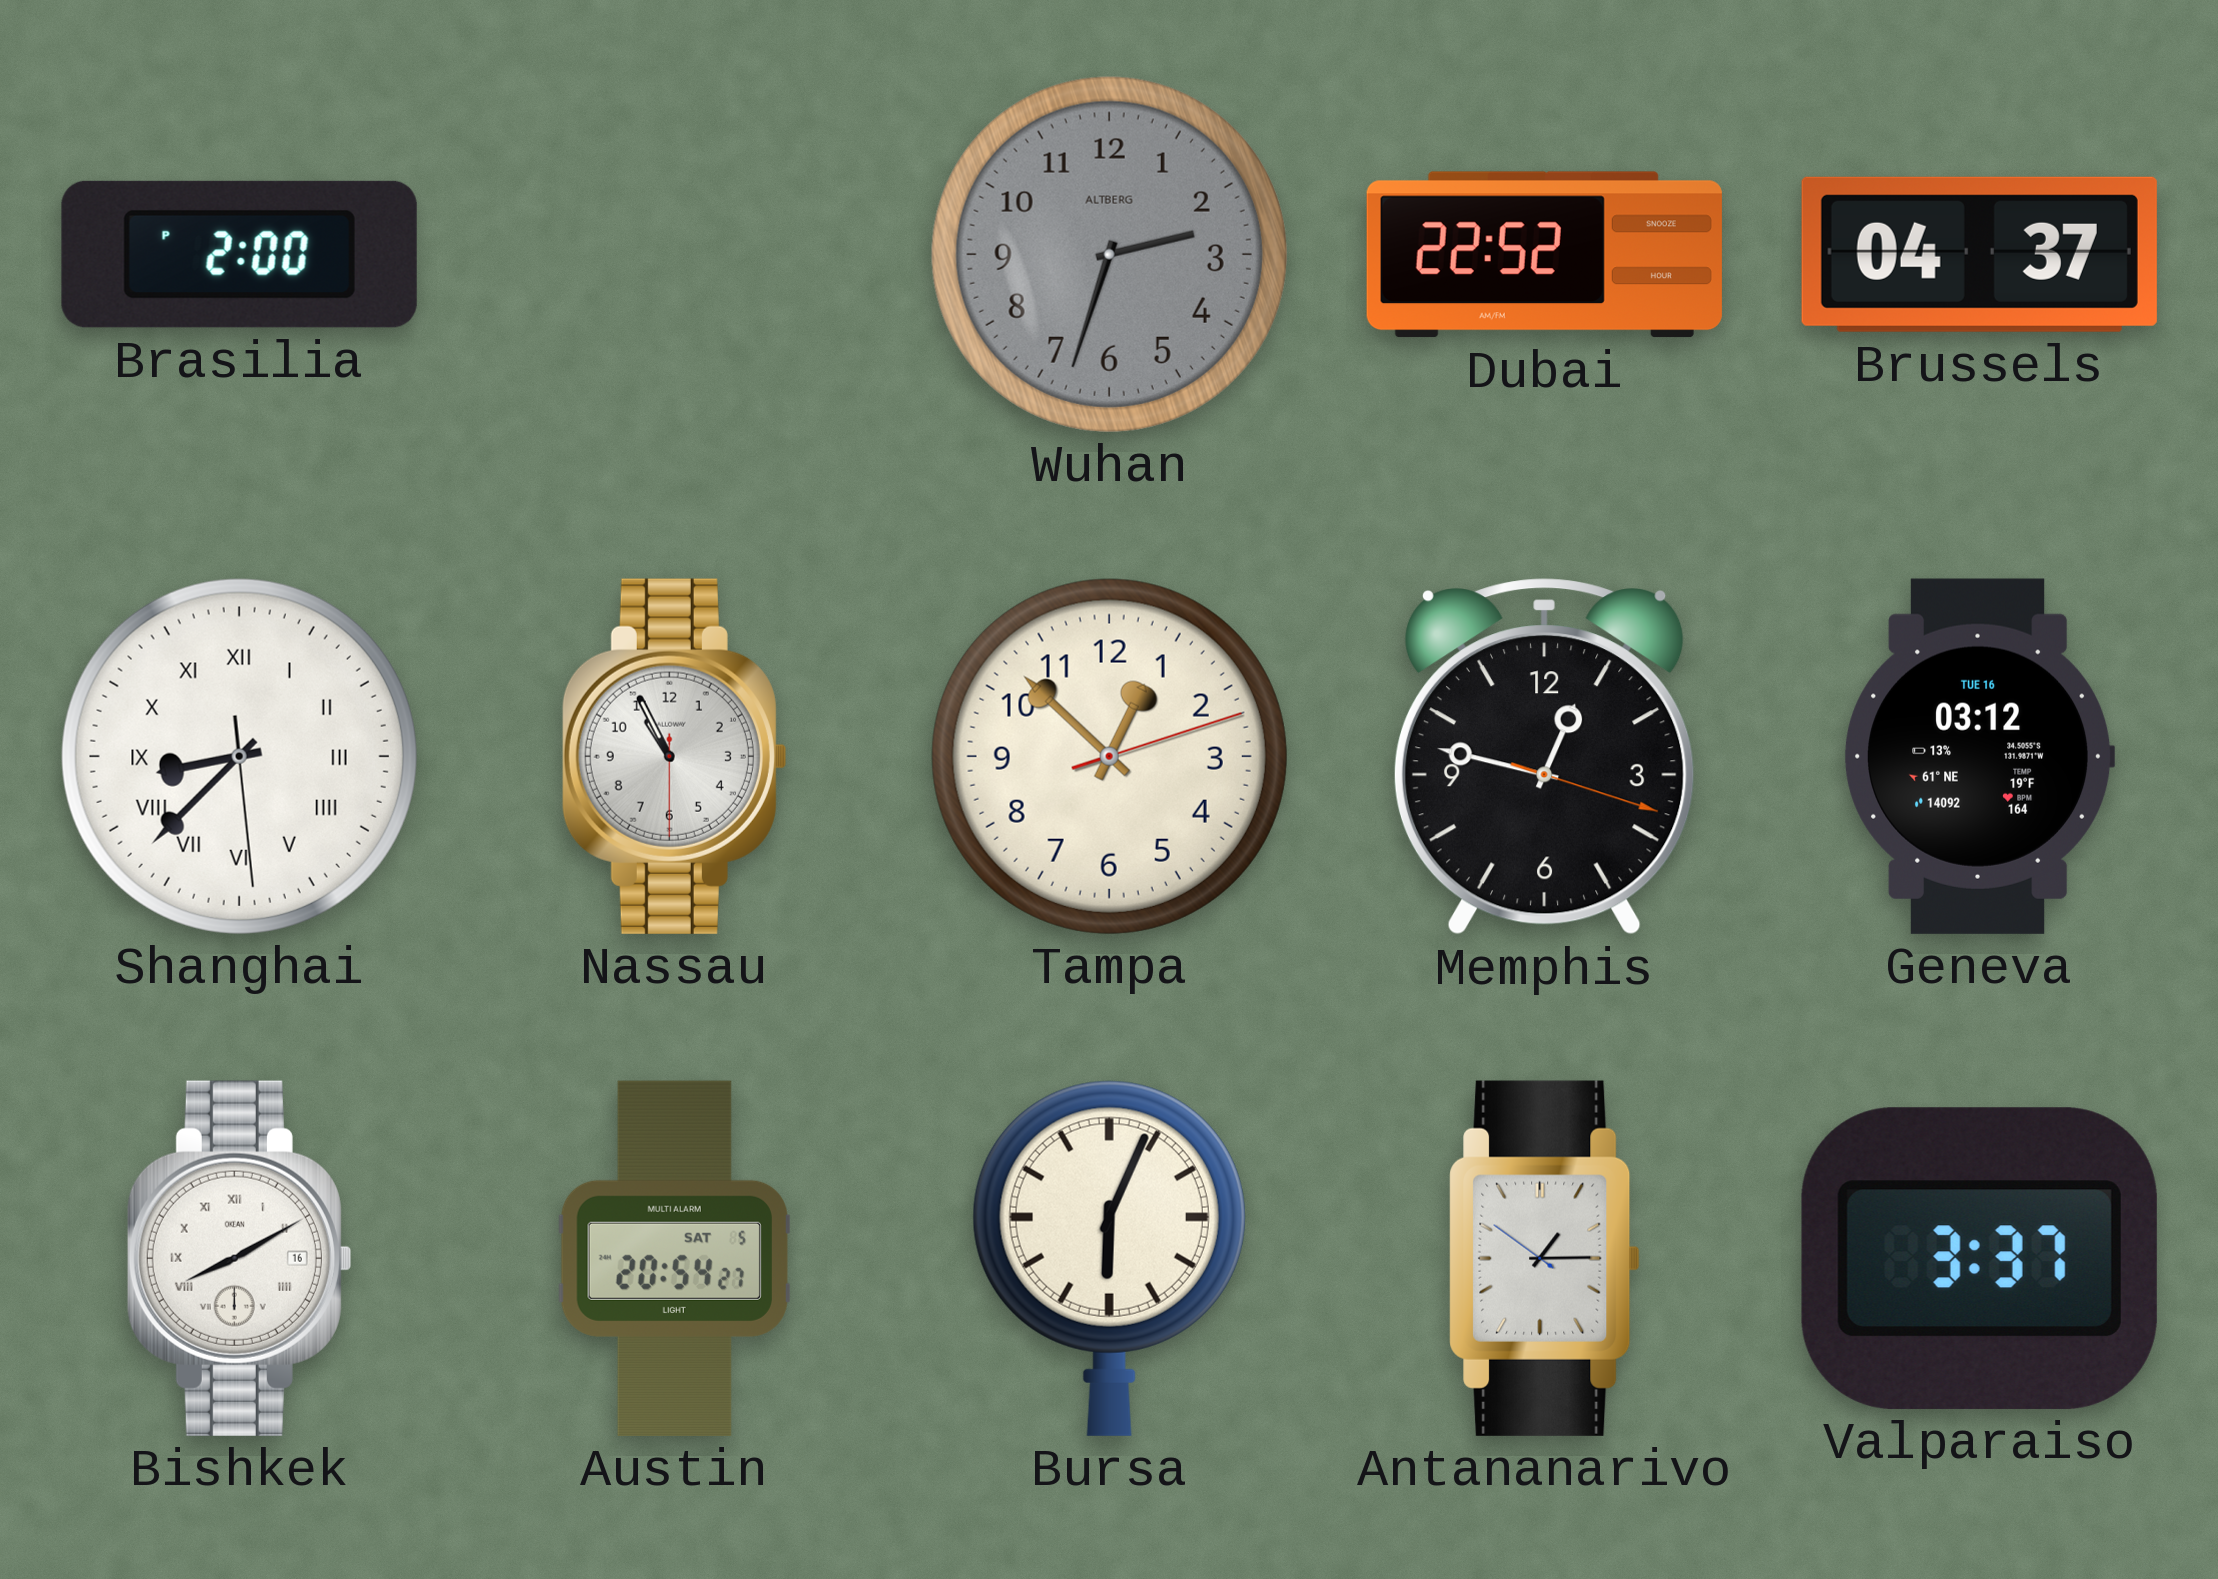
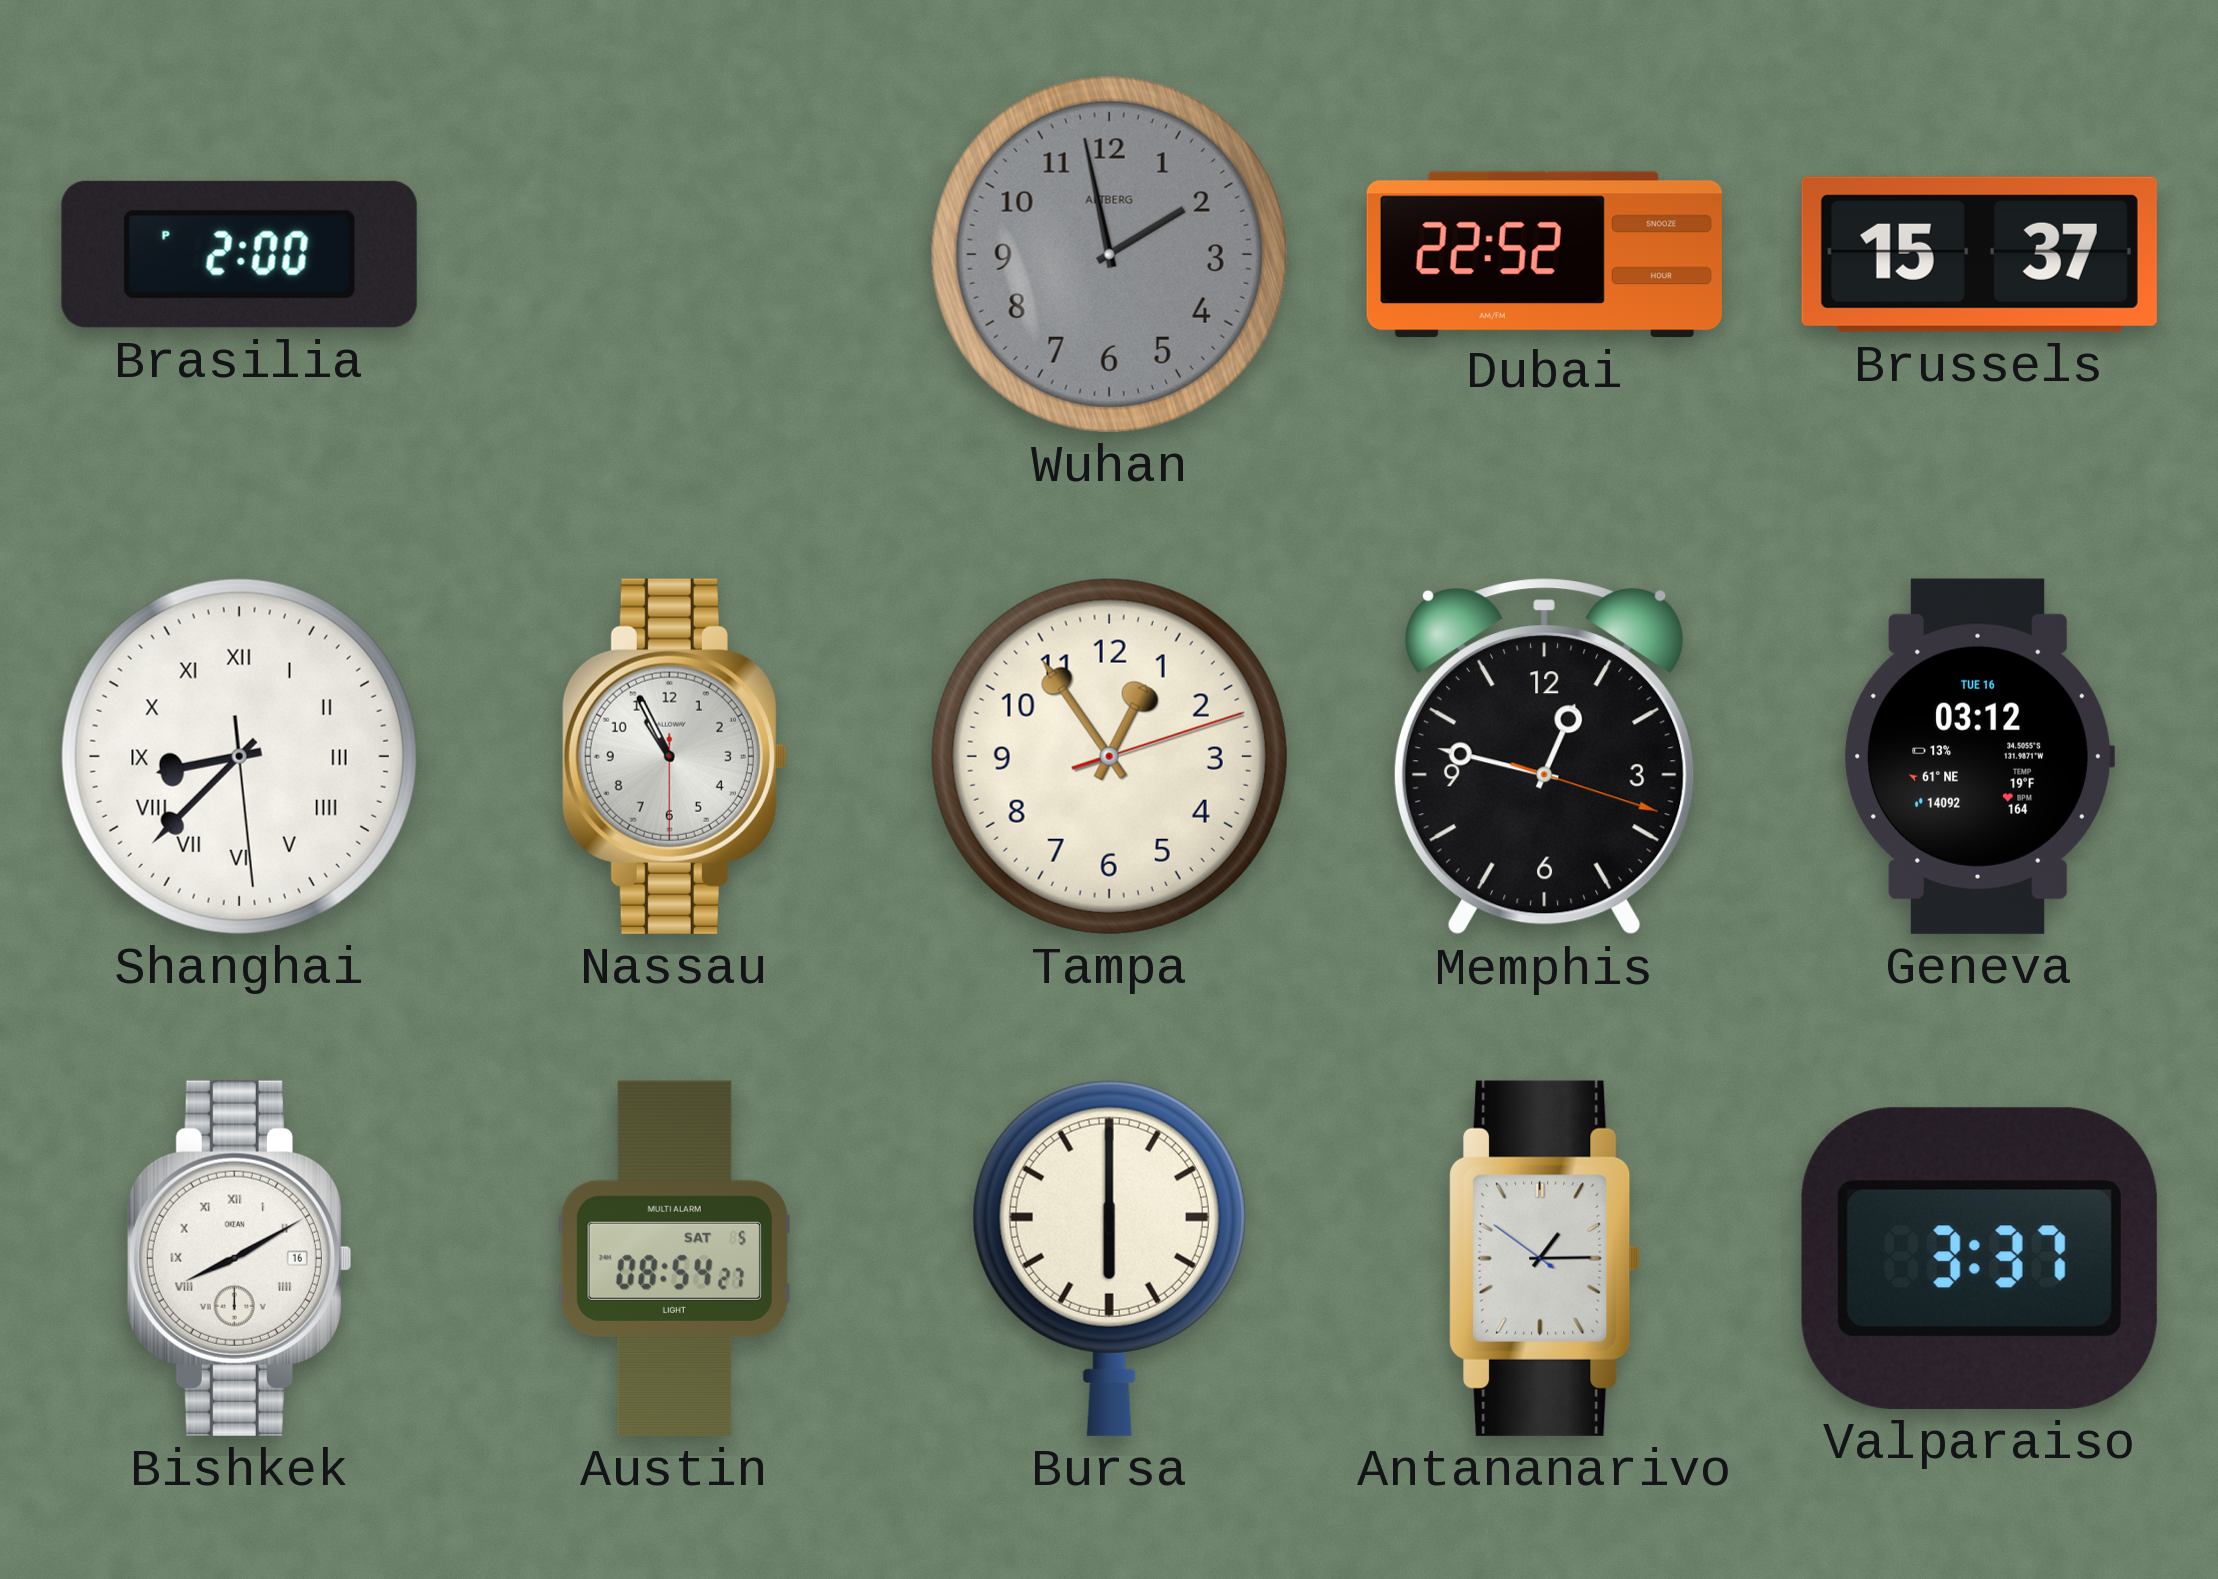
Wuhan: 2:33 -> 1:58
Brussels: 04:37 -> 15:37
Tampa: 12:52 -> 12:54
Austin: 20:54 -> 08:54
Bursa: 6:04 -> 6:00
